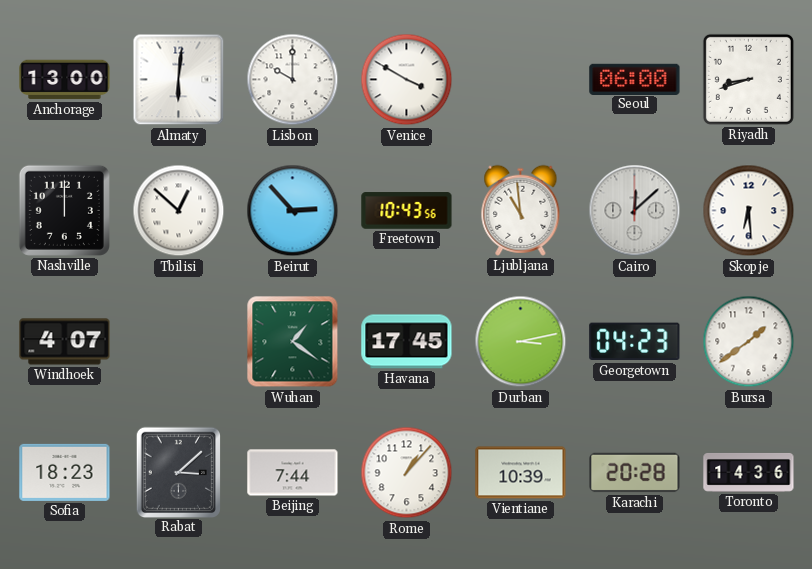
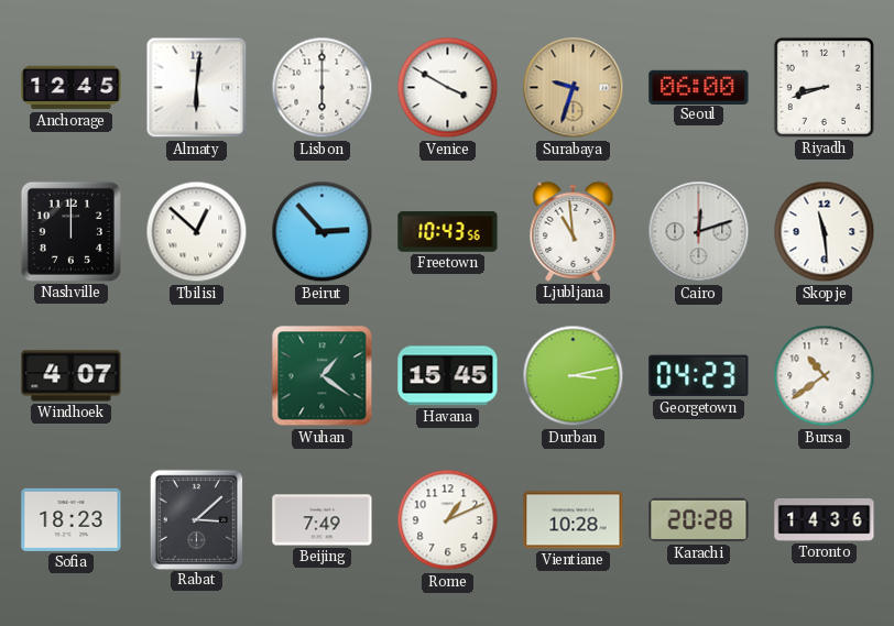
Anchorage: 13:00 -> 12:45
Lisbon: 10:00 -> 6:00
Surabaya: none -> 9:33
Cairo: 12:08 -> 12:12
Skopje: 6:29 -> 11:29
Havana: 17:45 -> 15:45
Bursa: 1:39 -> 10:39
Beijing: 7:44 -> 7:49
Rome: 1:07 -> 1:11
Vientiane: 10:39 -> 10:28
